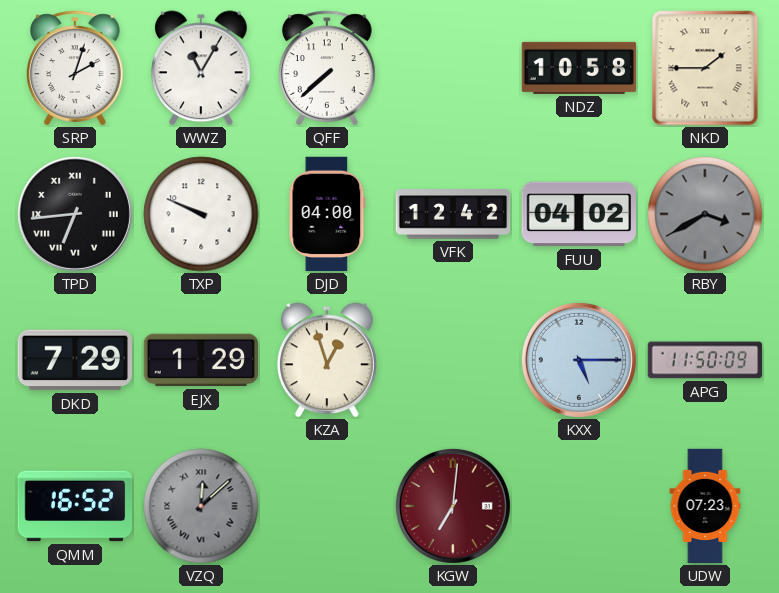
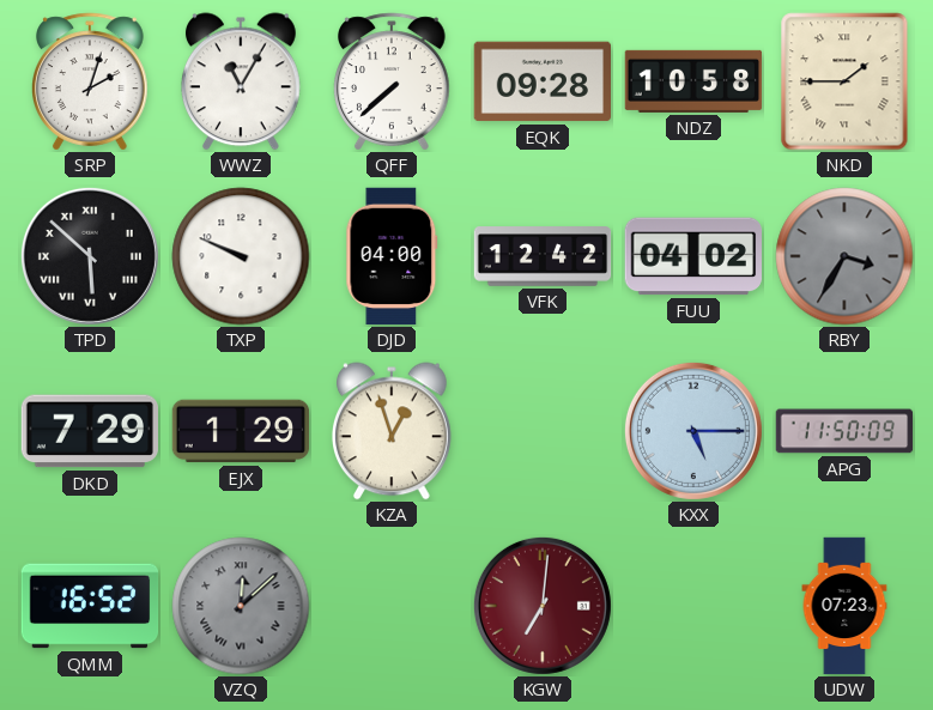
EQK: none -> 09:28
TPD: 6:44 -> 5:52
RBY: 3:40 -> 3:35
